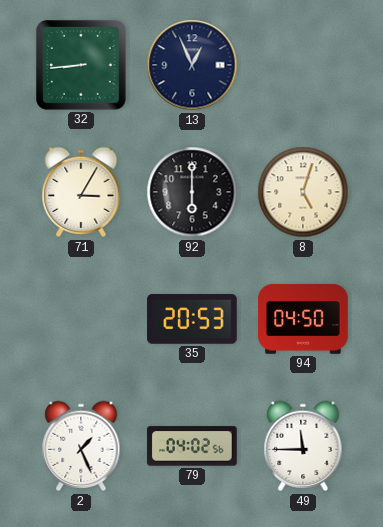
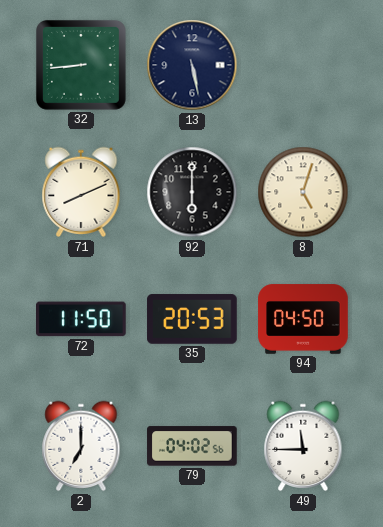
13: 12:56 -> 5:28
71: 3:05 -> 8:11
72: none -> 11:50
2: 1:26 -> 7:00
